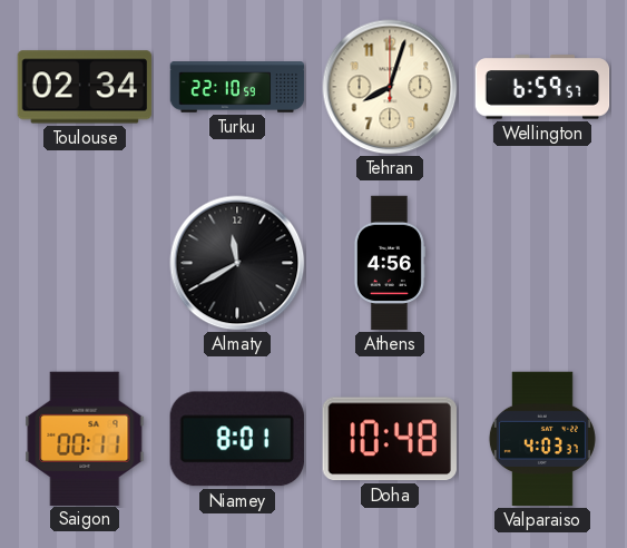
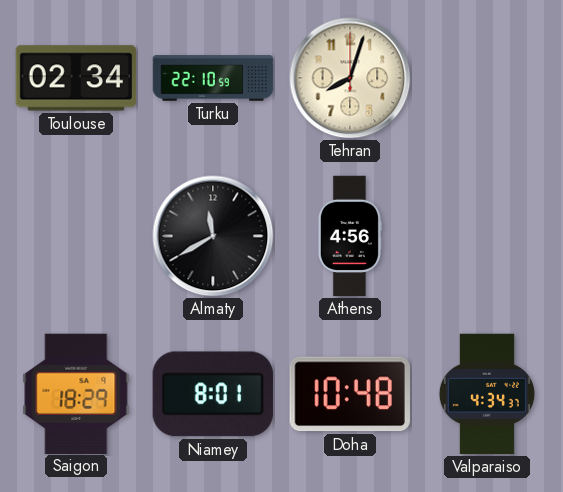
Wellington: 6:59 -> none
Saigon: 00:11 -> 18:29
Valparaiso: 4:03 -> 4:34
